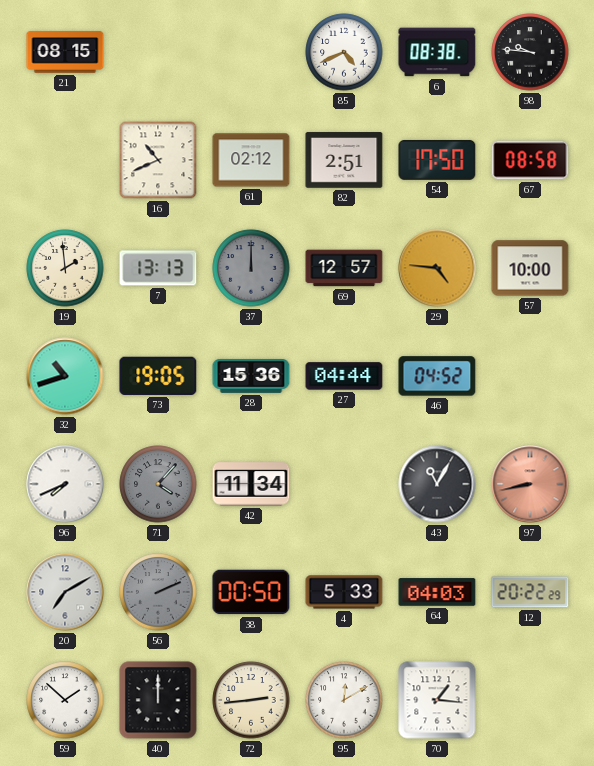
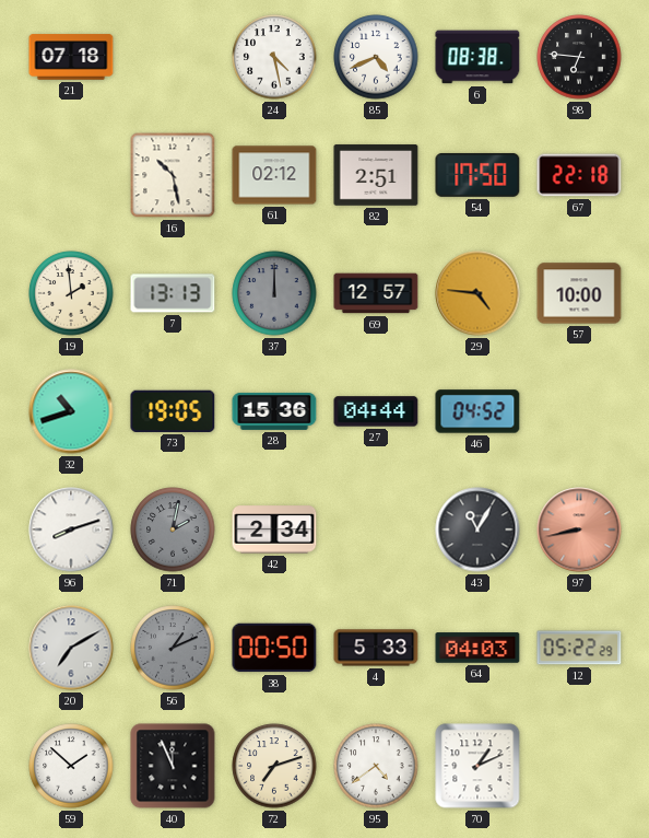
21: 08:15 -> 07:18
24: none -> 4:28
98: 9:46 -> 6:46
16: 10:41 -> 10:28
67: 08:58 -> 22:18
96: 7:41 -> 8:12
71: 4:07 -> 2:02
42: 11:34 -> 2:34
56: 2:11 -> 1:11
12: 20:22 -> 05:22
40: 12:00 -> 11:56
72: 2:44 -> 7:12
95: 12:10 -> 4:39
70: 1:16 -> 1:11
